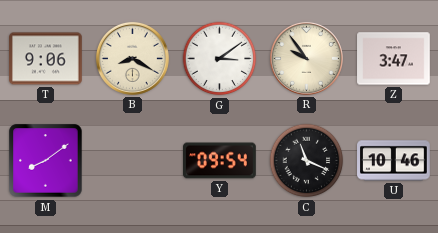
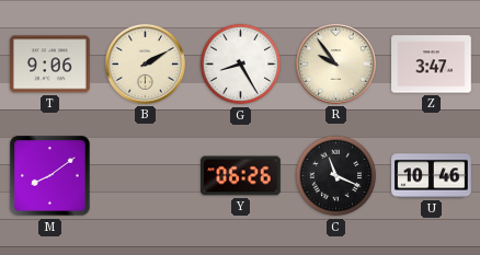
B: 8:20 -> 2:10
G: 3:09 -> 8:25
Y: 09:54 -> 06:26
